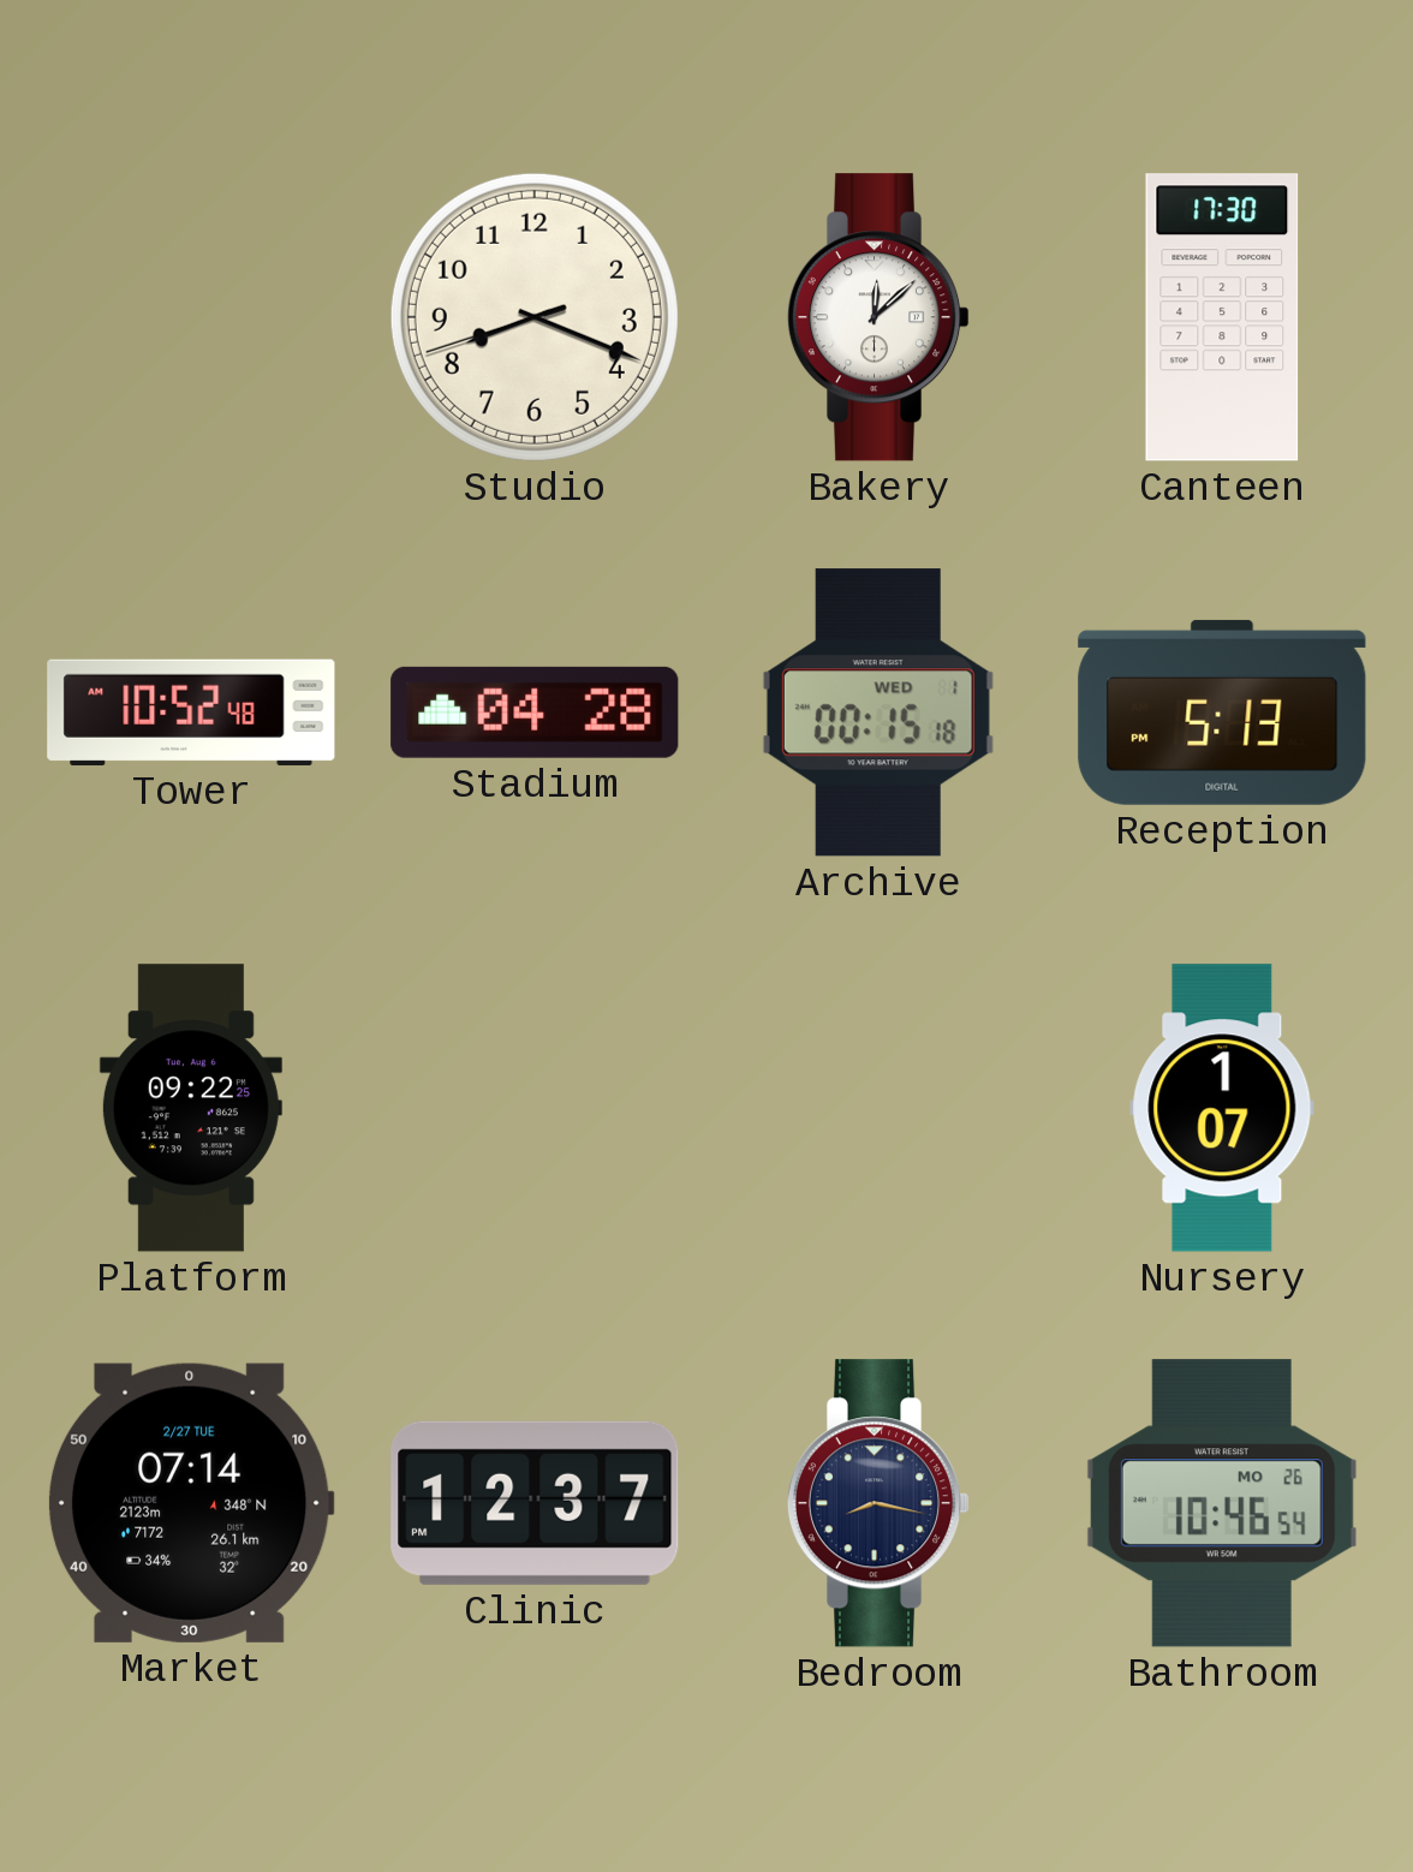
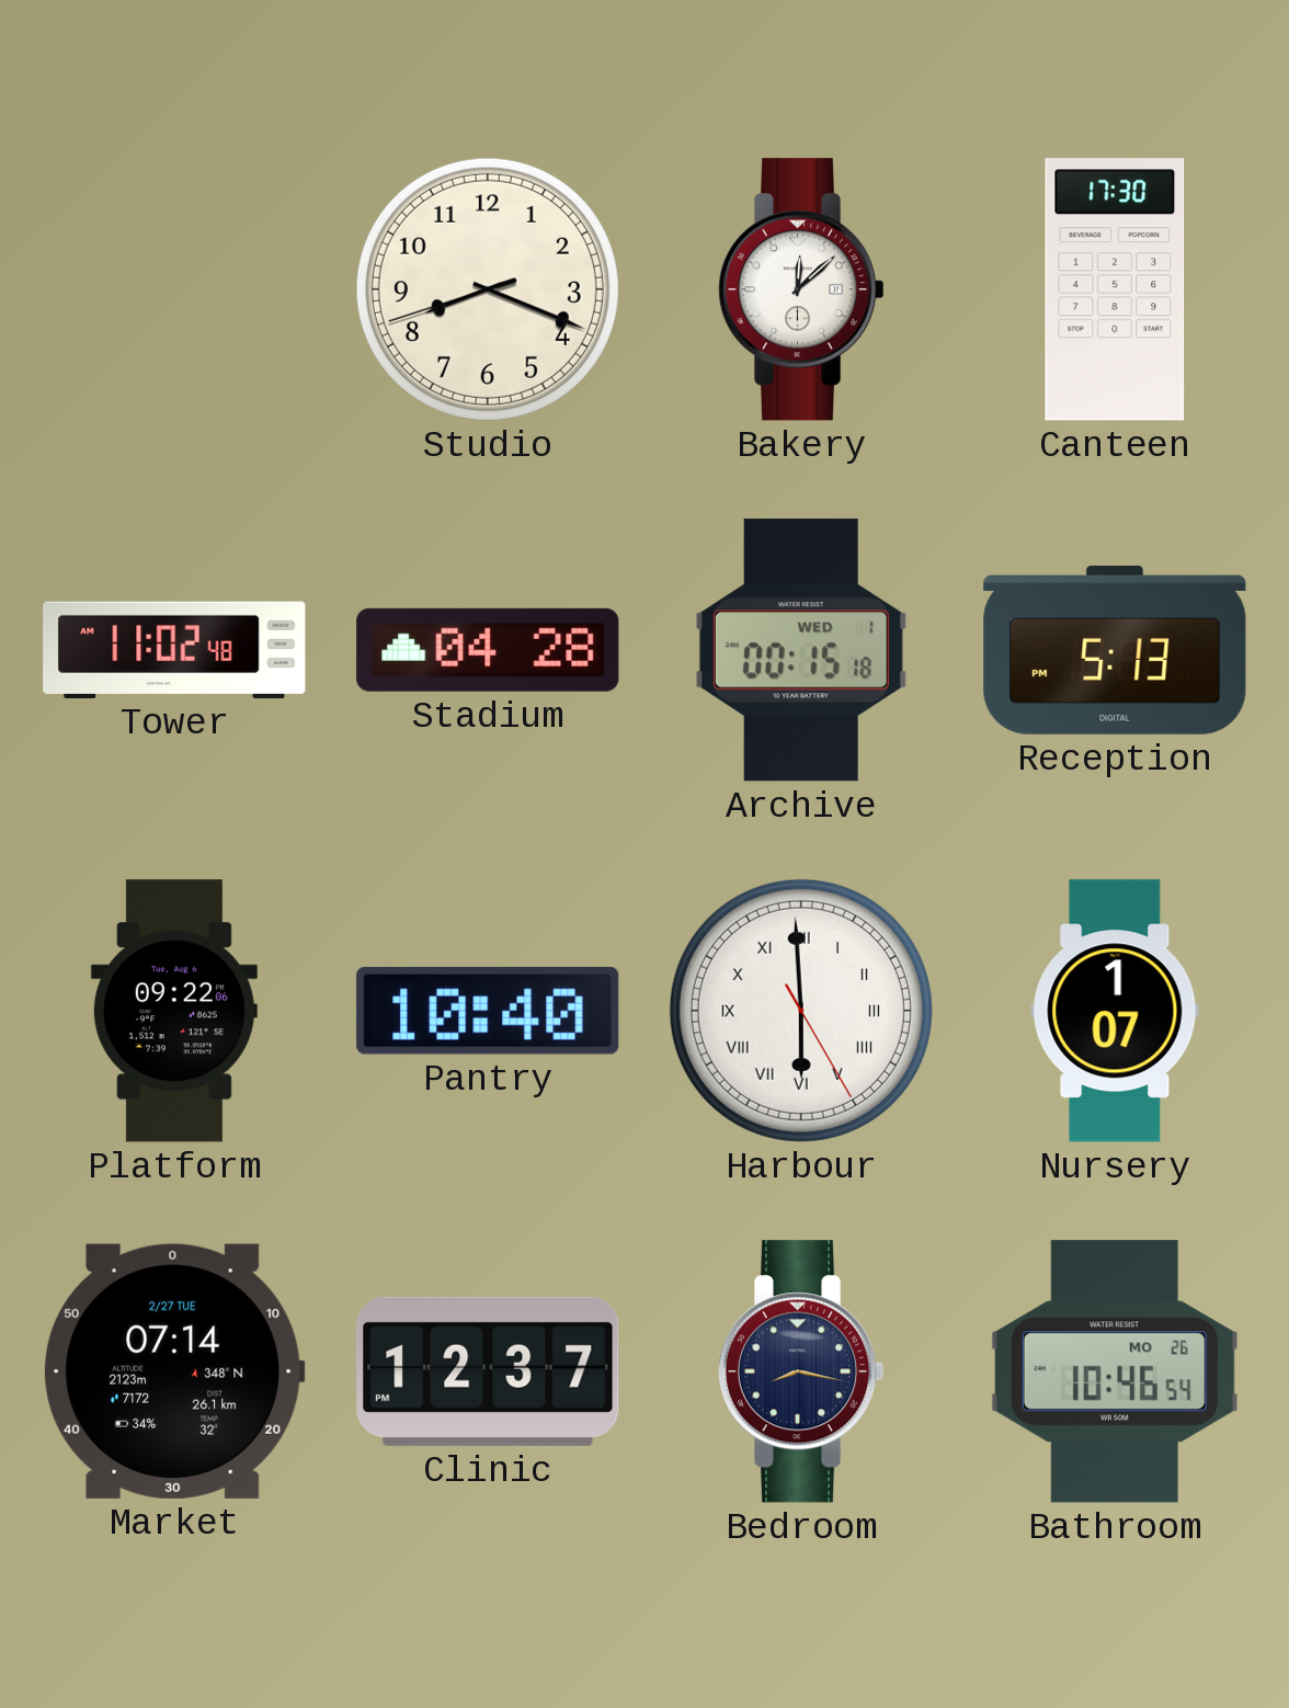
Tower: 10:52 -> 11:02
Platform: 09:22:25 -> 09:22:06
Pantry: none -> 10:40
Harbour: none -> 5:59
